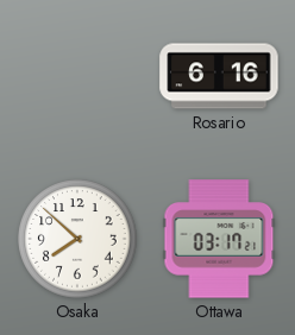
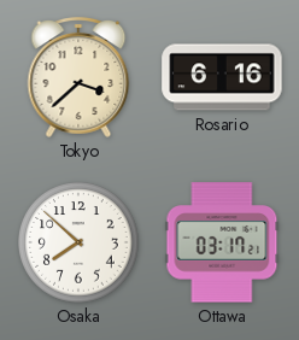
Tokyo: none -> 3:38
